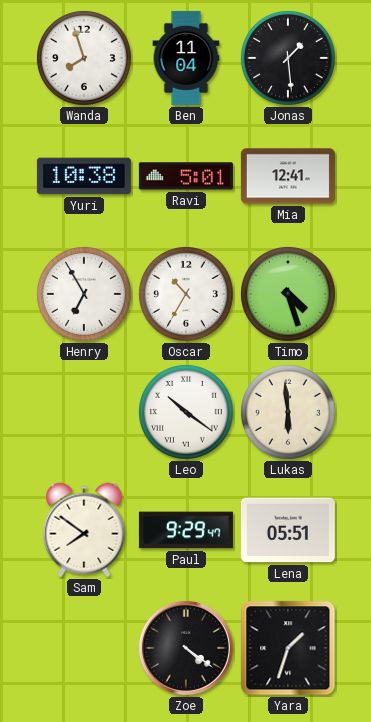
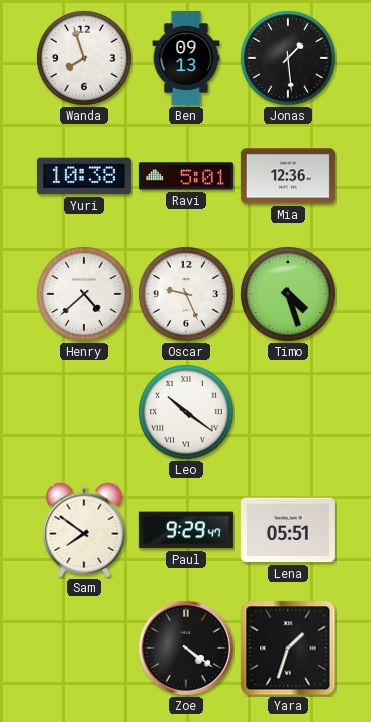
Ben: 11:04 -> 09:13
Mia: 12:41 -> 12:36
Henry: 6:55 -> 4:38
Oscar: 10:35 -> 9:26
Lukas: 5:59 -> none
